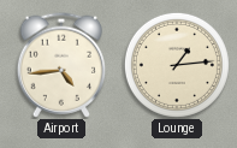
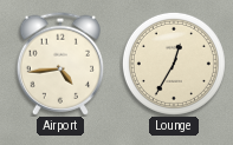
Lounge: 1:14 -> 12:35
